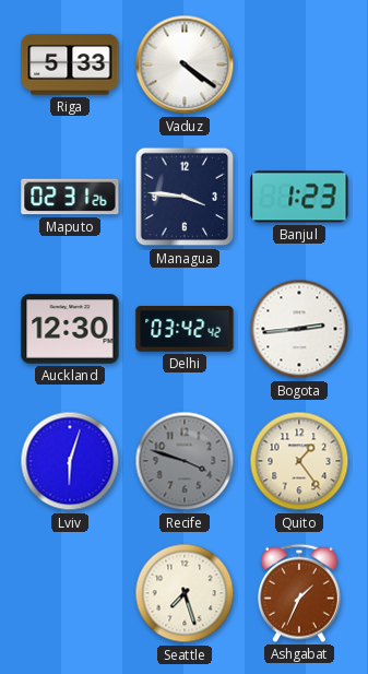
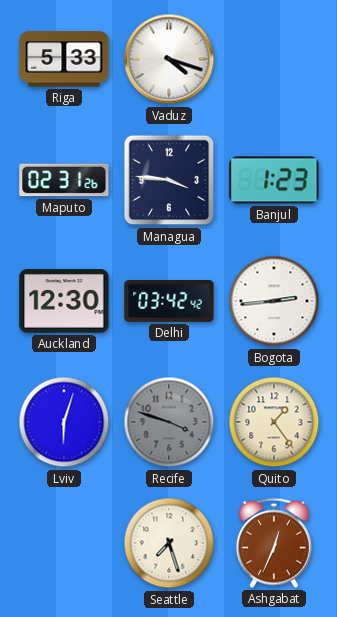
Vaduz: 4:21 -> 4:18
Ashgabat: 1:34 -> 12:34
